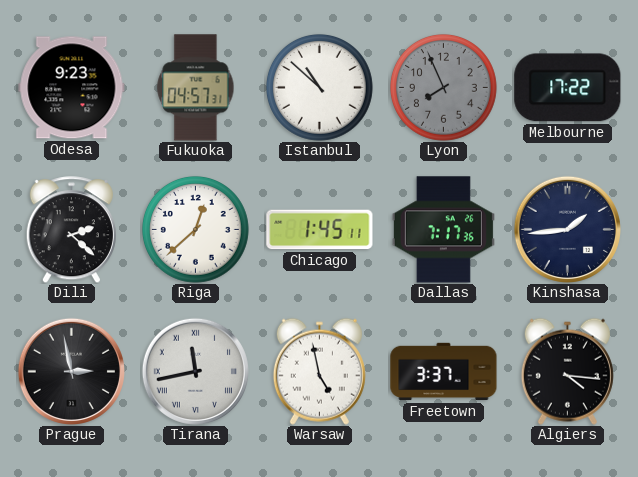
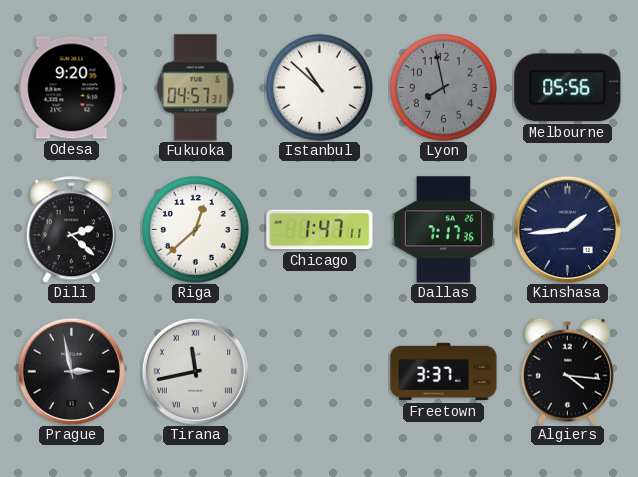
Odesa: 9:23 -> 9:20
Lyon: 7:56 -> 7:58
Melbourne: 17:22 -> 05:56
Chicago: 1:45 -> 1:47
Warsaw: 4:58 -> none
